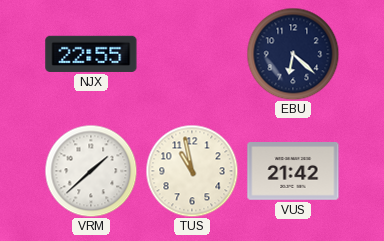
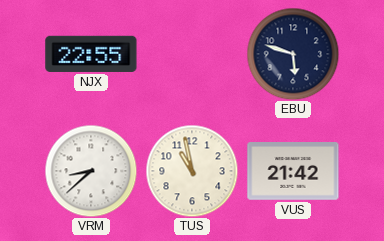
EBU: 6:22 -> 5:48
VRM: 1:38 -> 8:38
